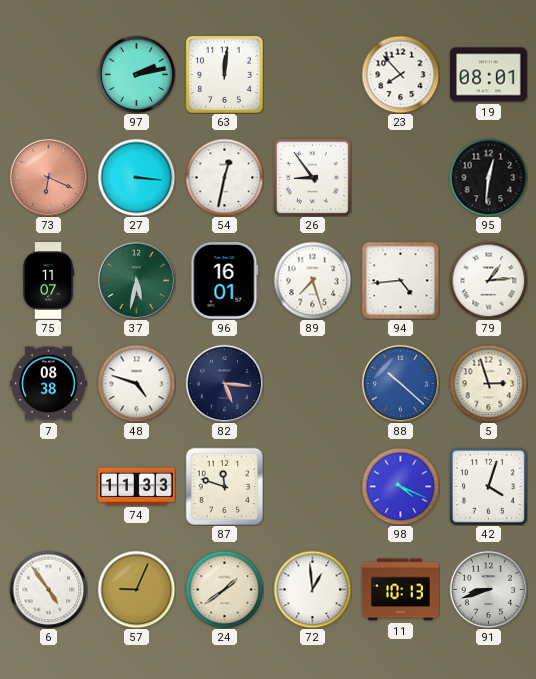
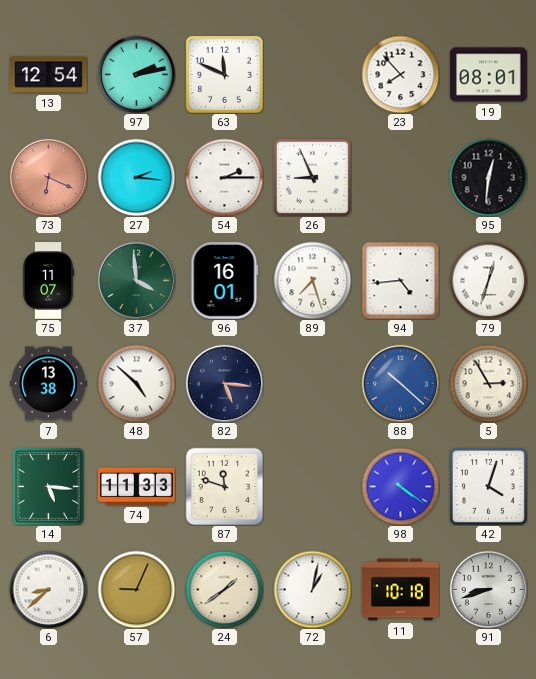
13: none -> 12:54
63: 12:01 -> 11:49
27: 3:16 -> 2:16
54: 12:32 -> 2:15
26: 8:54 -> 8:56
37: 5:32 -> 3:59
79: 1:14 -> 12:33
7: 08:38 -> 13:38
48: 4:48 -> 4:52
5: 2:57 -> 2:55
14: none -> 5:16
98: 4:19 -> 4:21
6: 4:54 -> 8:38
72: 12:59 -> 1:02
11: 10:13 -> 10:18
